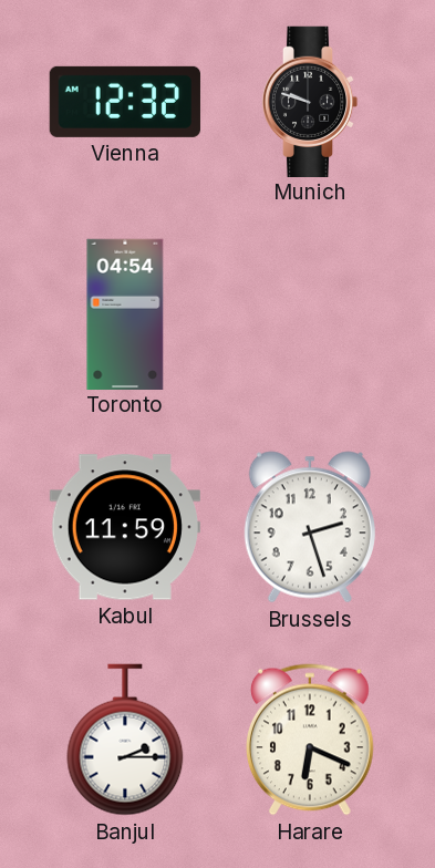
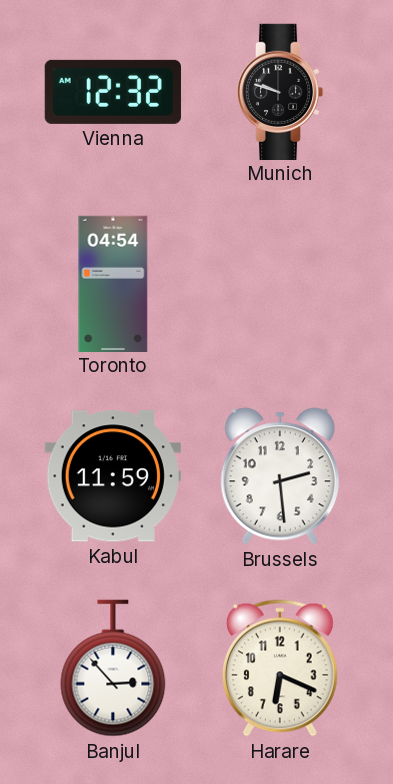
Brussels: 2:27 -> 2:29
Banjul: 2:15 -> 2:53
